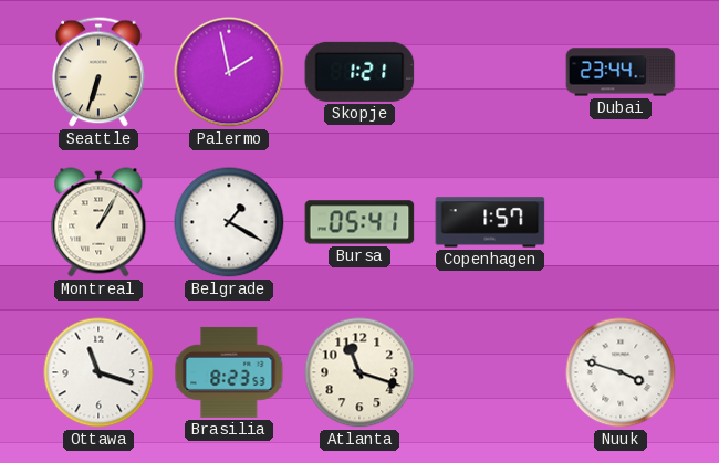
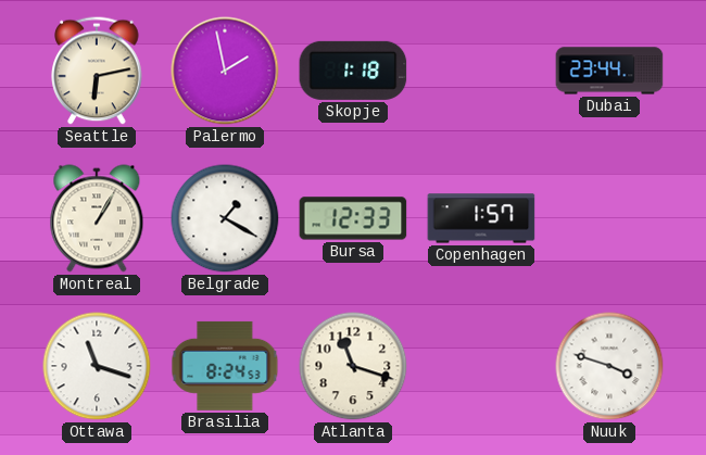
Seattle: 6:33 -> 6:13
Skopje: 1:21 -> 1:18
Bursa: 05:41 -> 12:33
Brasilia: 8:23 -> 8:24
